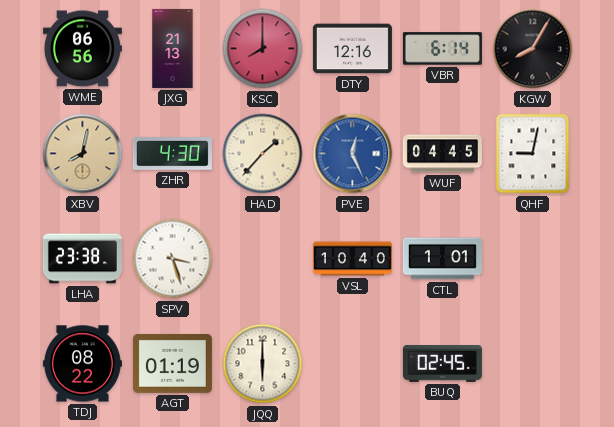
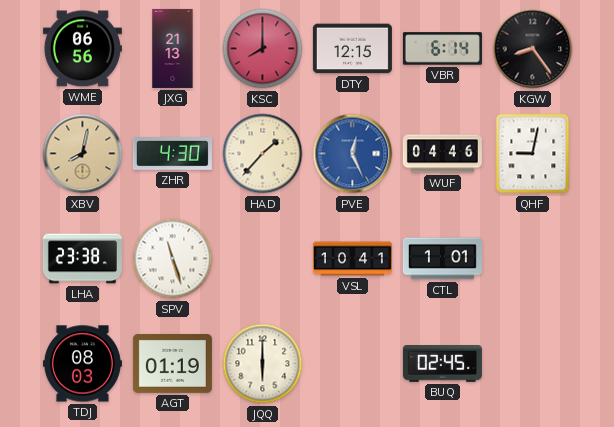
DTY: 12:16 -> 12:15
KGW: 8:05 -> 8:24
WUF: 04:45 -> 04:46
SPV: 3:27 -> 11:27
VSL: 10:40 -> 10:41
TDJ: 08:22 -> 08:03
